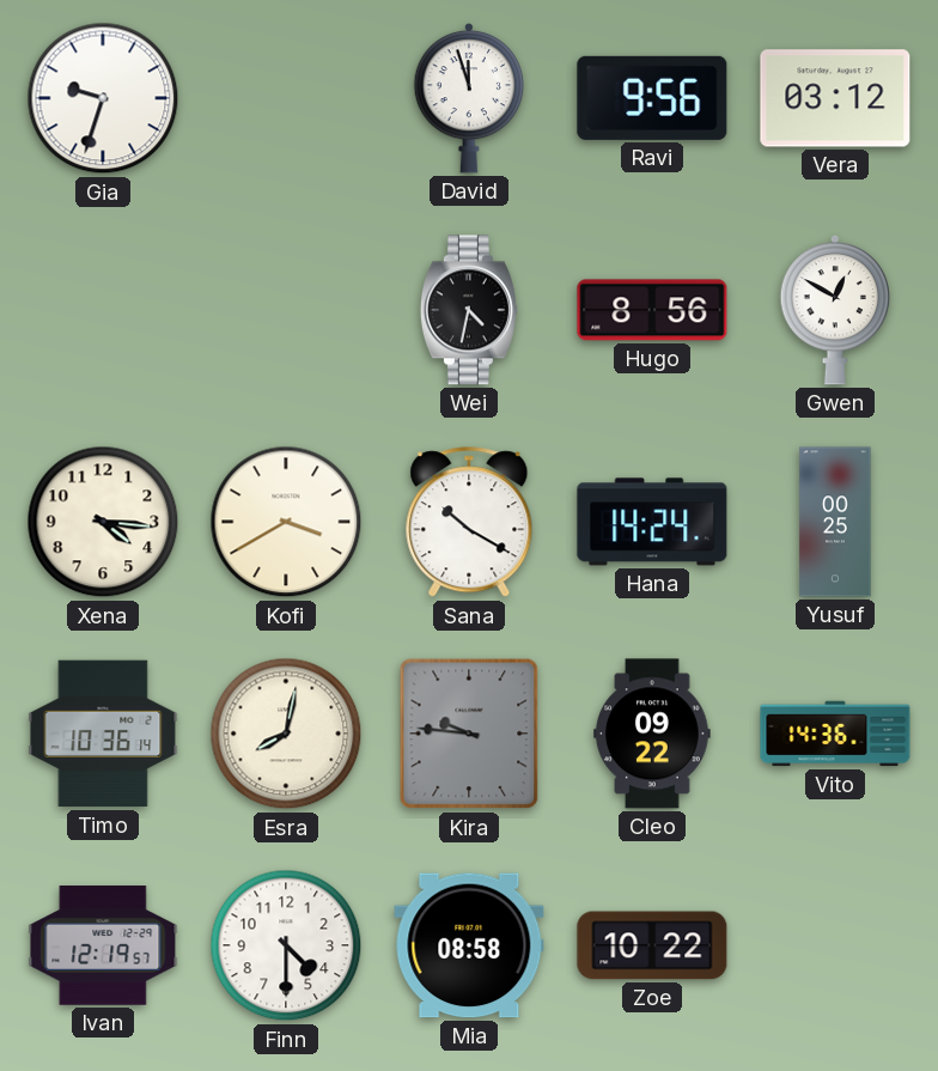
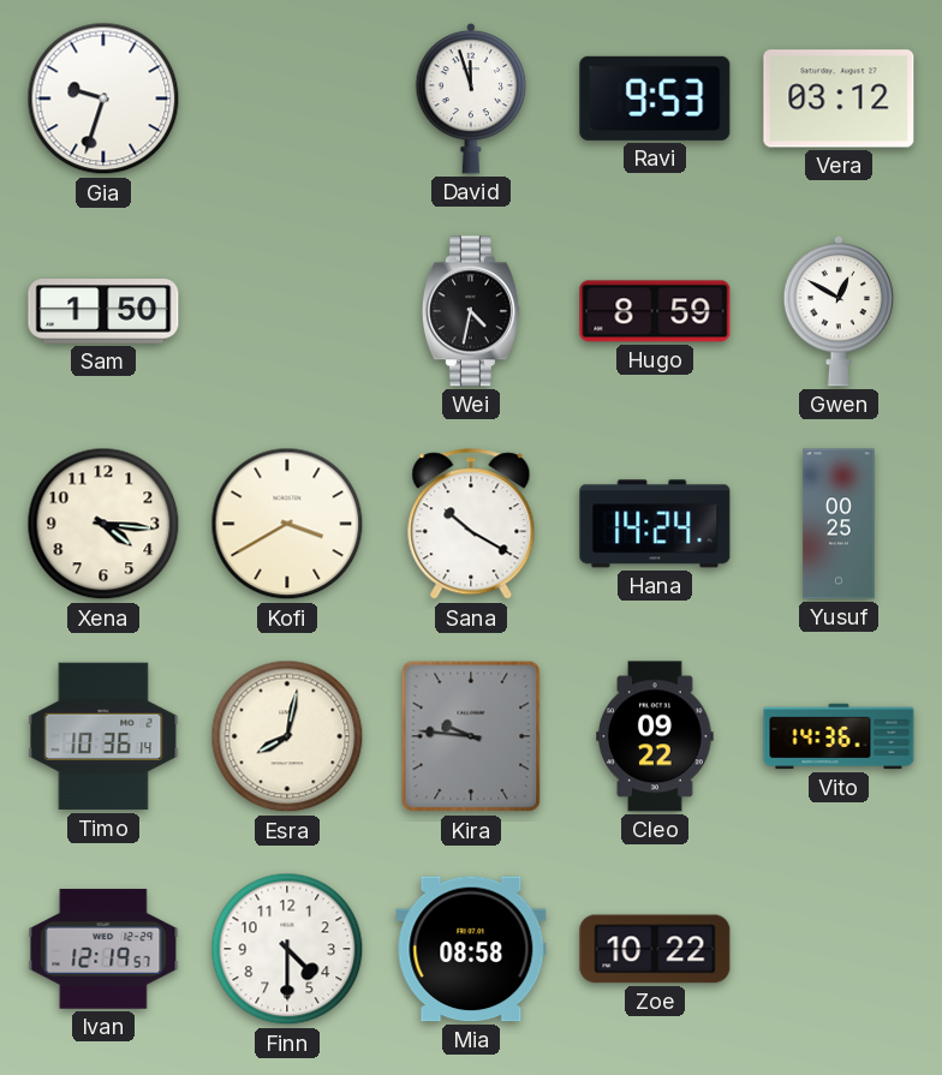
Ravi: 9:56 -> 9:53
Sam: none -> 1:50
Hugo: 8:56 -> 8:59
